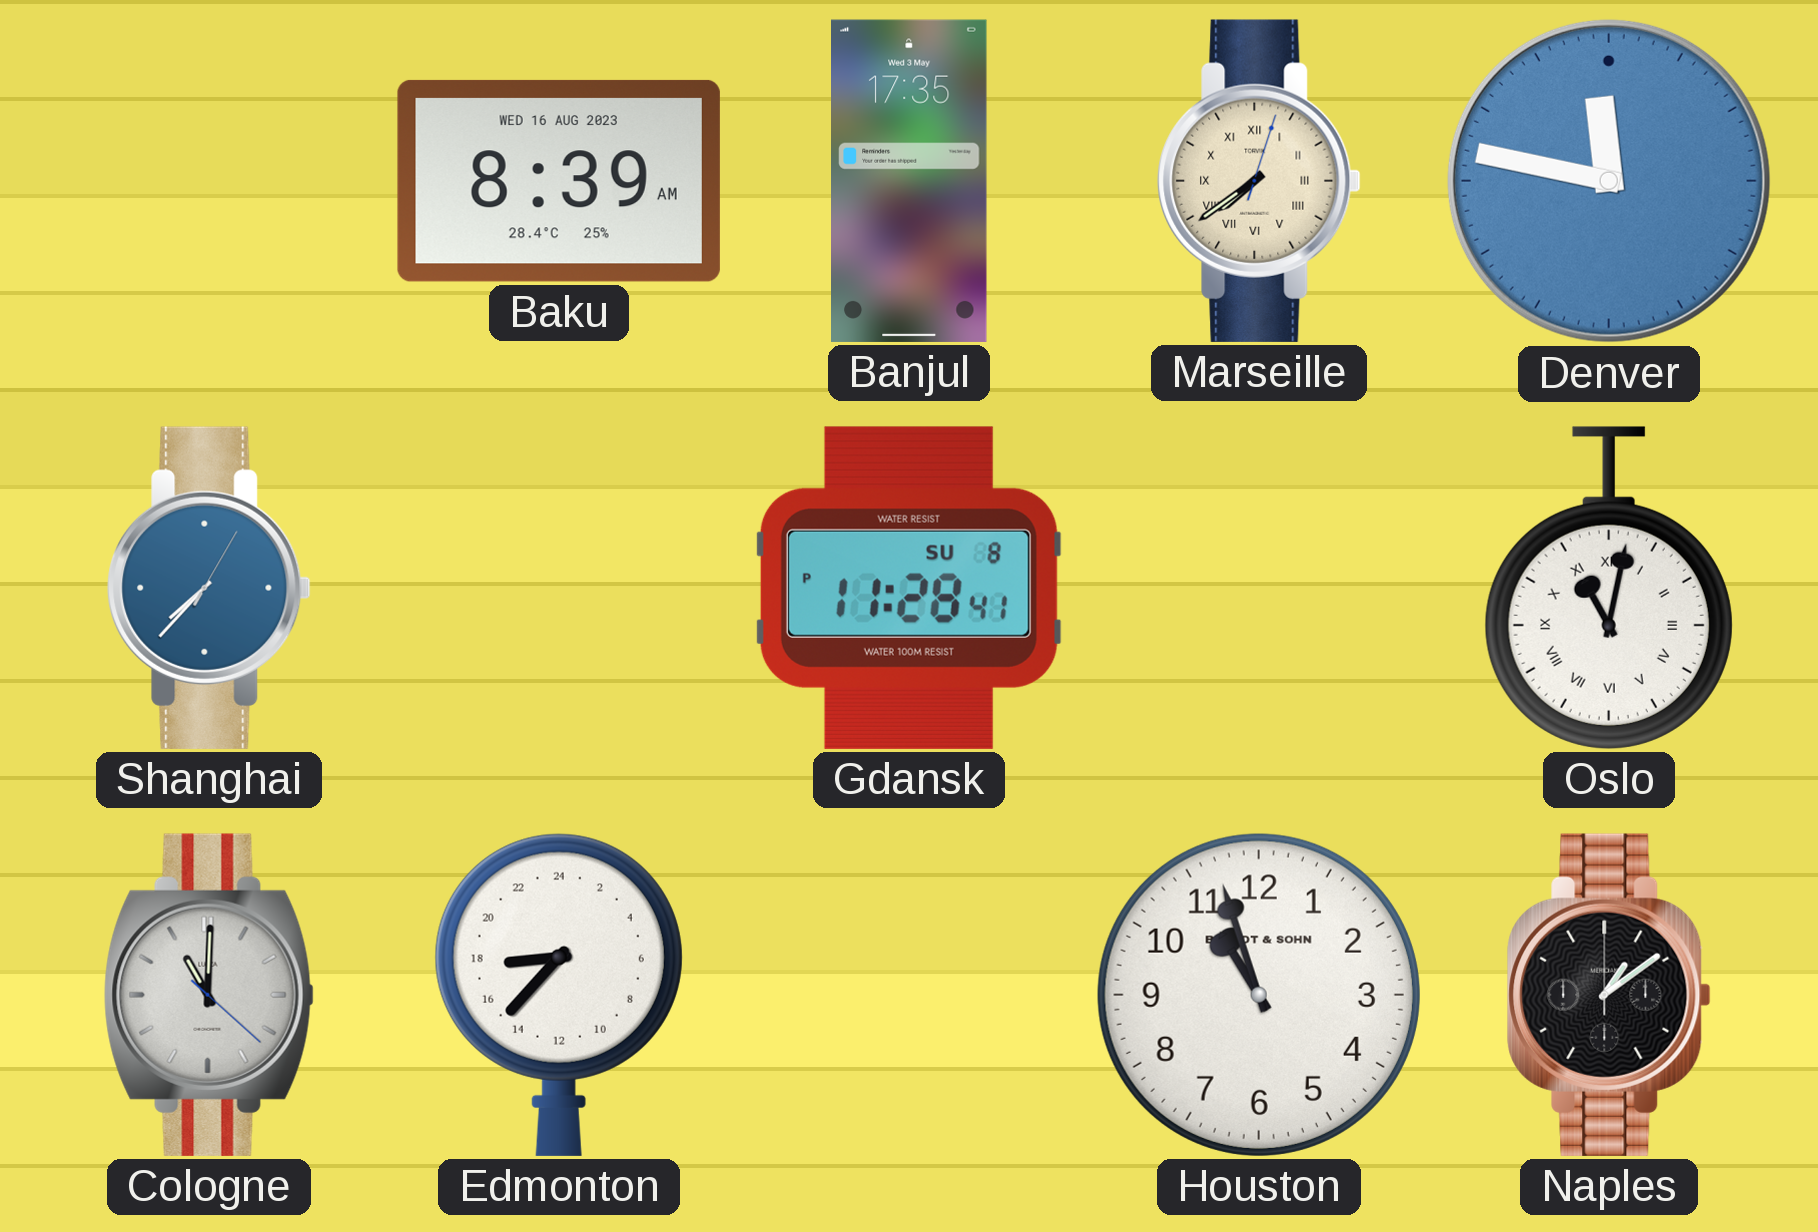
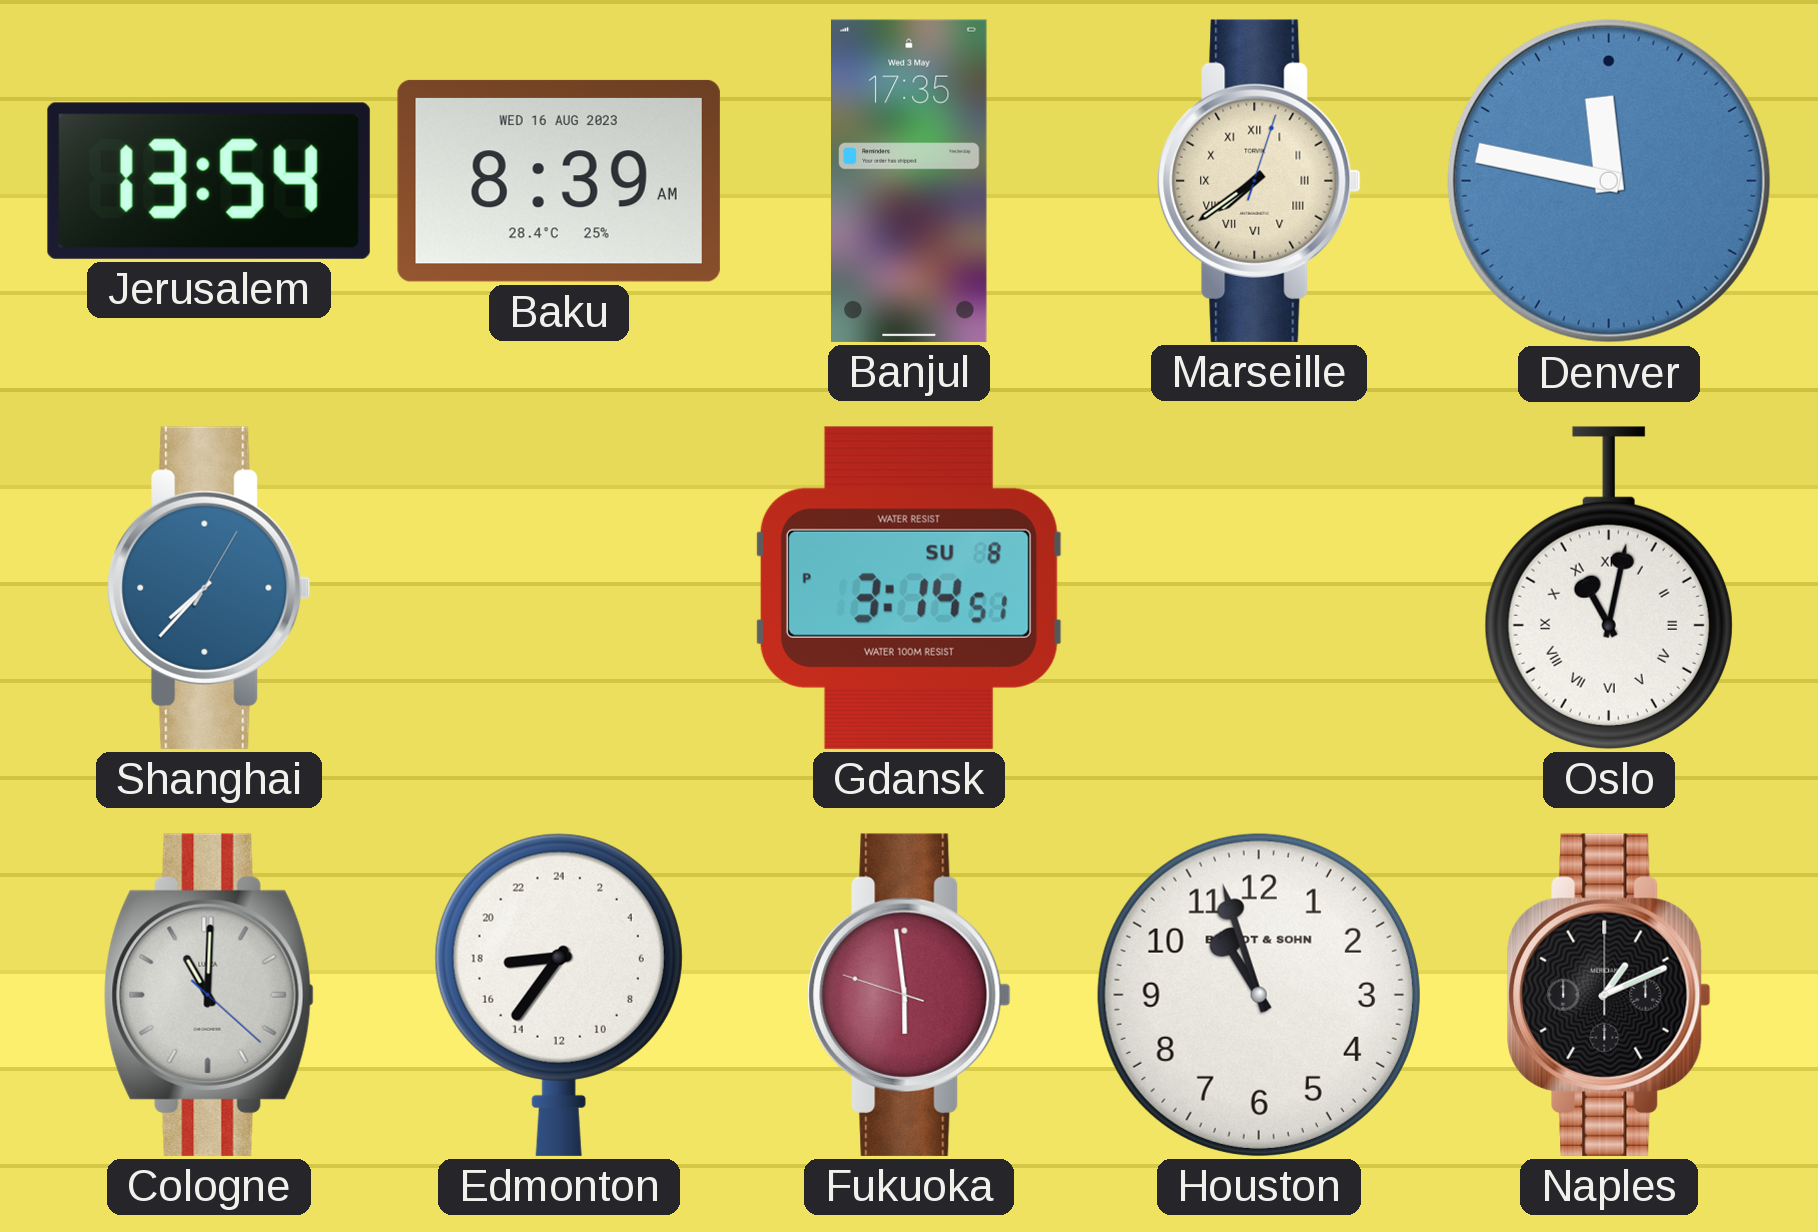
Jerusalem: none -> 13:54
Gdansk: 11:28 -> 3:14
Edmonton: 17:37 -> 17:36
Fukuoka: none -> 5:58
Naples: 1:09 -> 1:11
